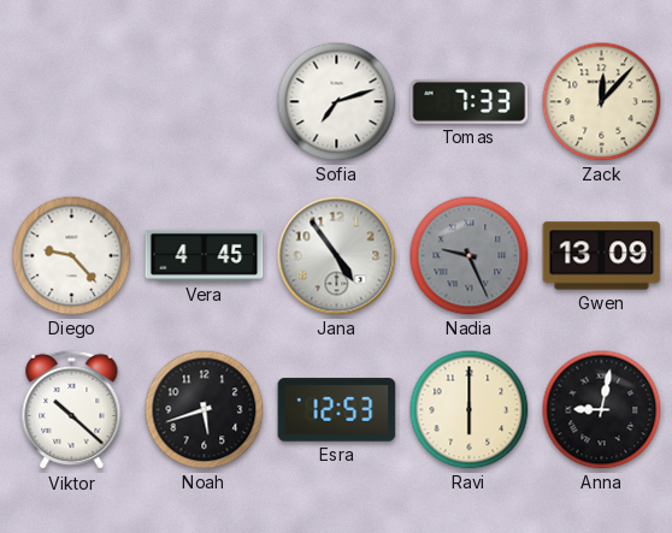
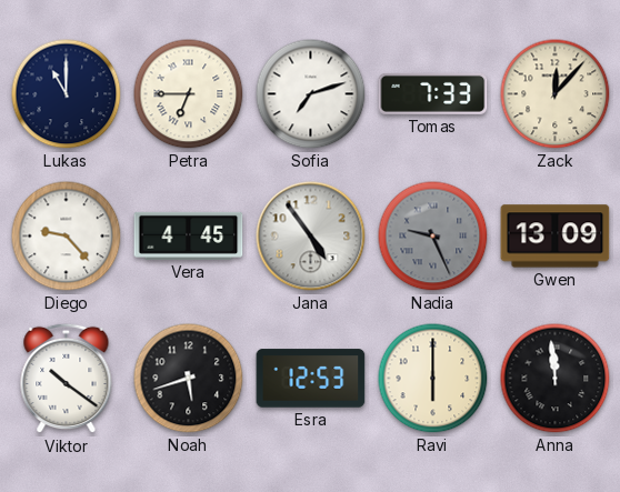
Lukas: none -> 11:00
Petra: none -> 6:45
Viktor: 10:22 -> 10:21
Anna: 9:02 -> 11:59
